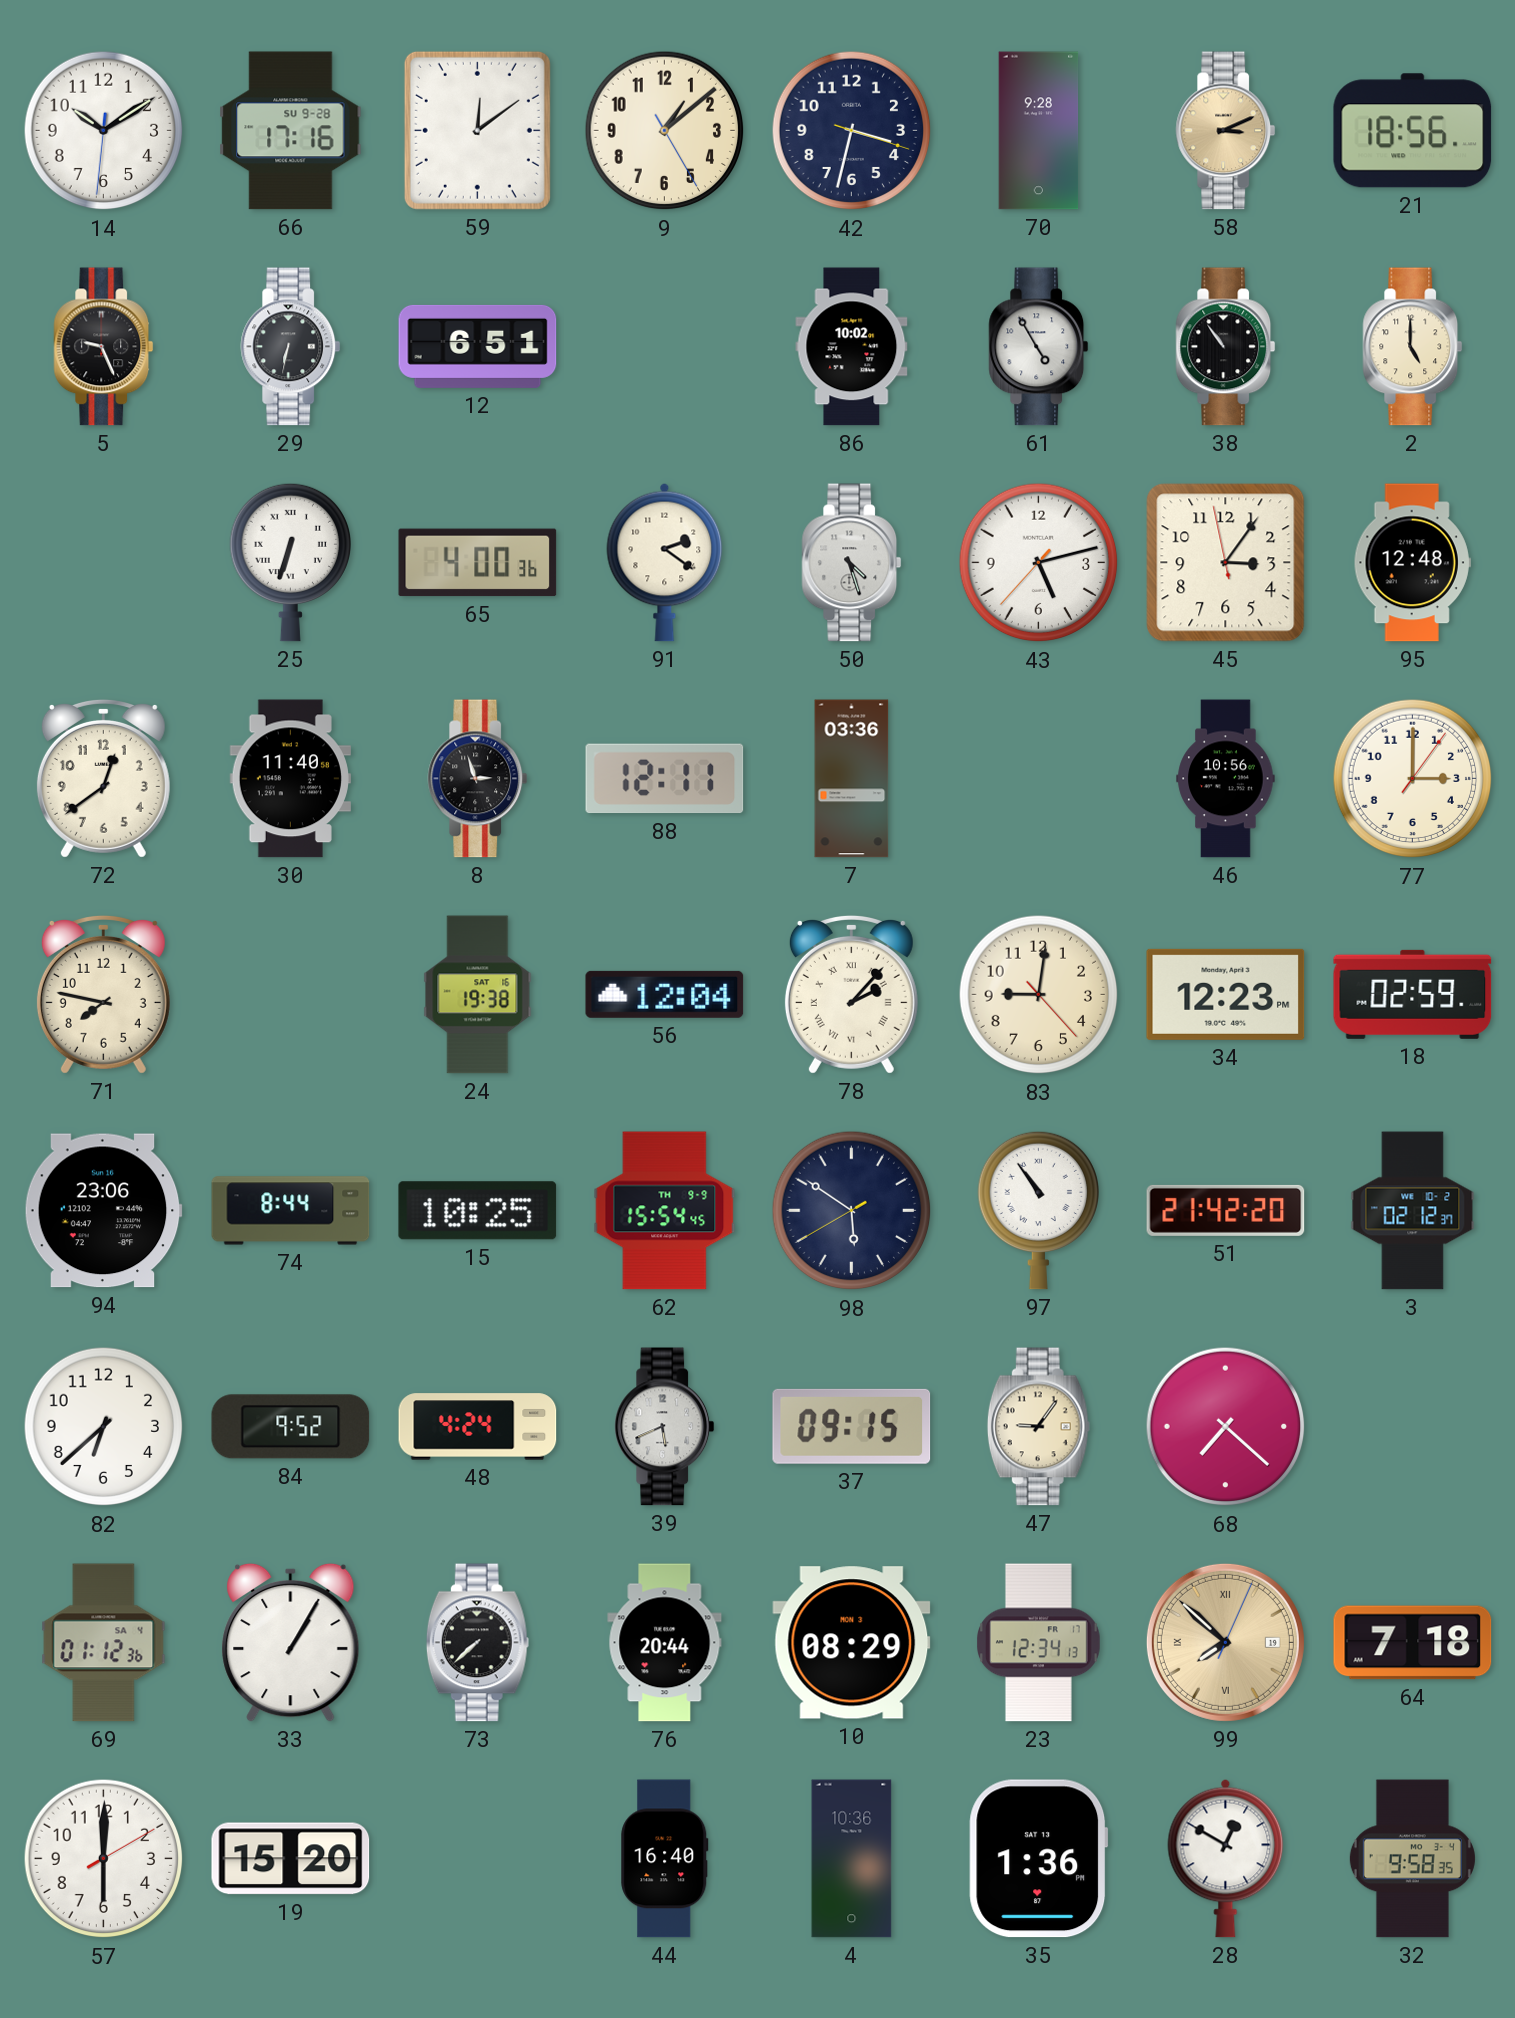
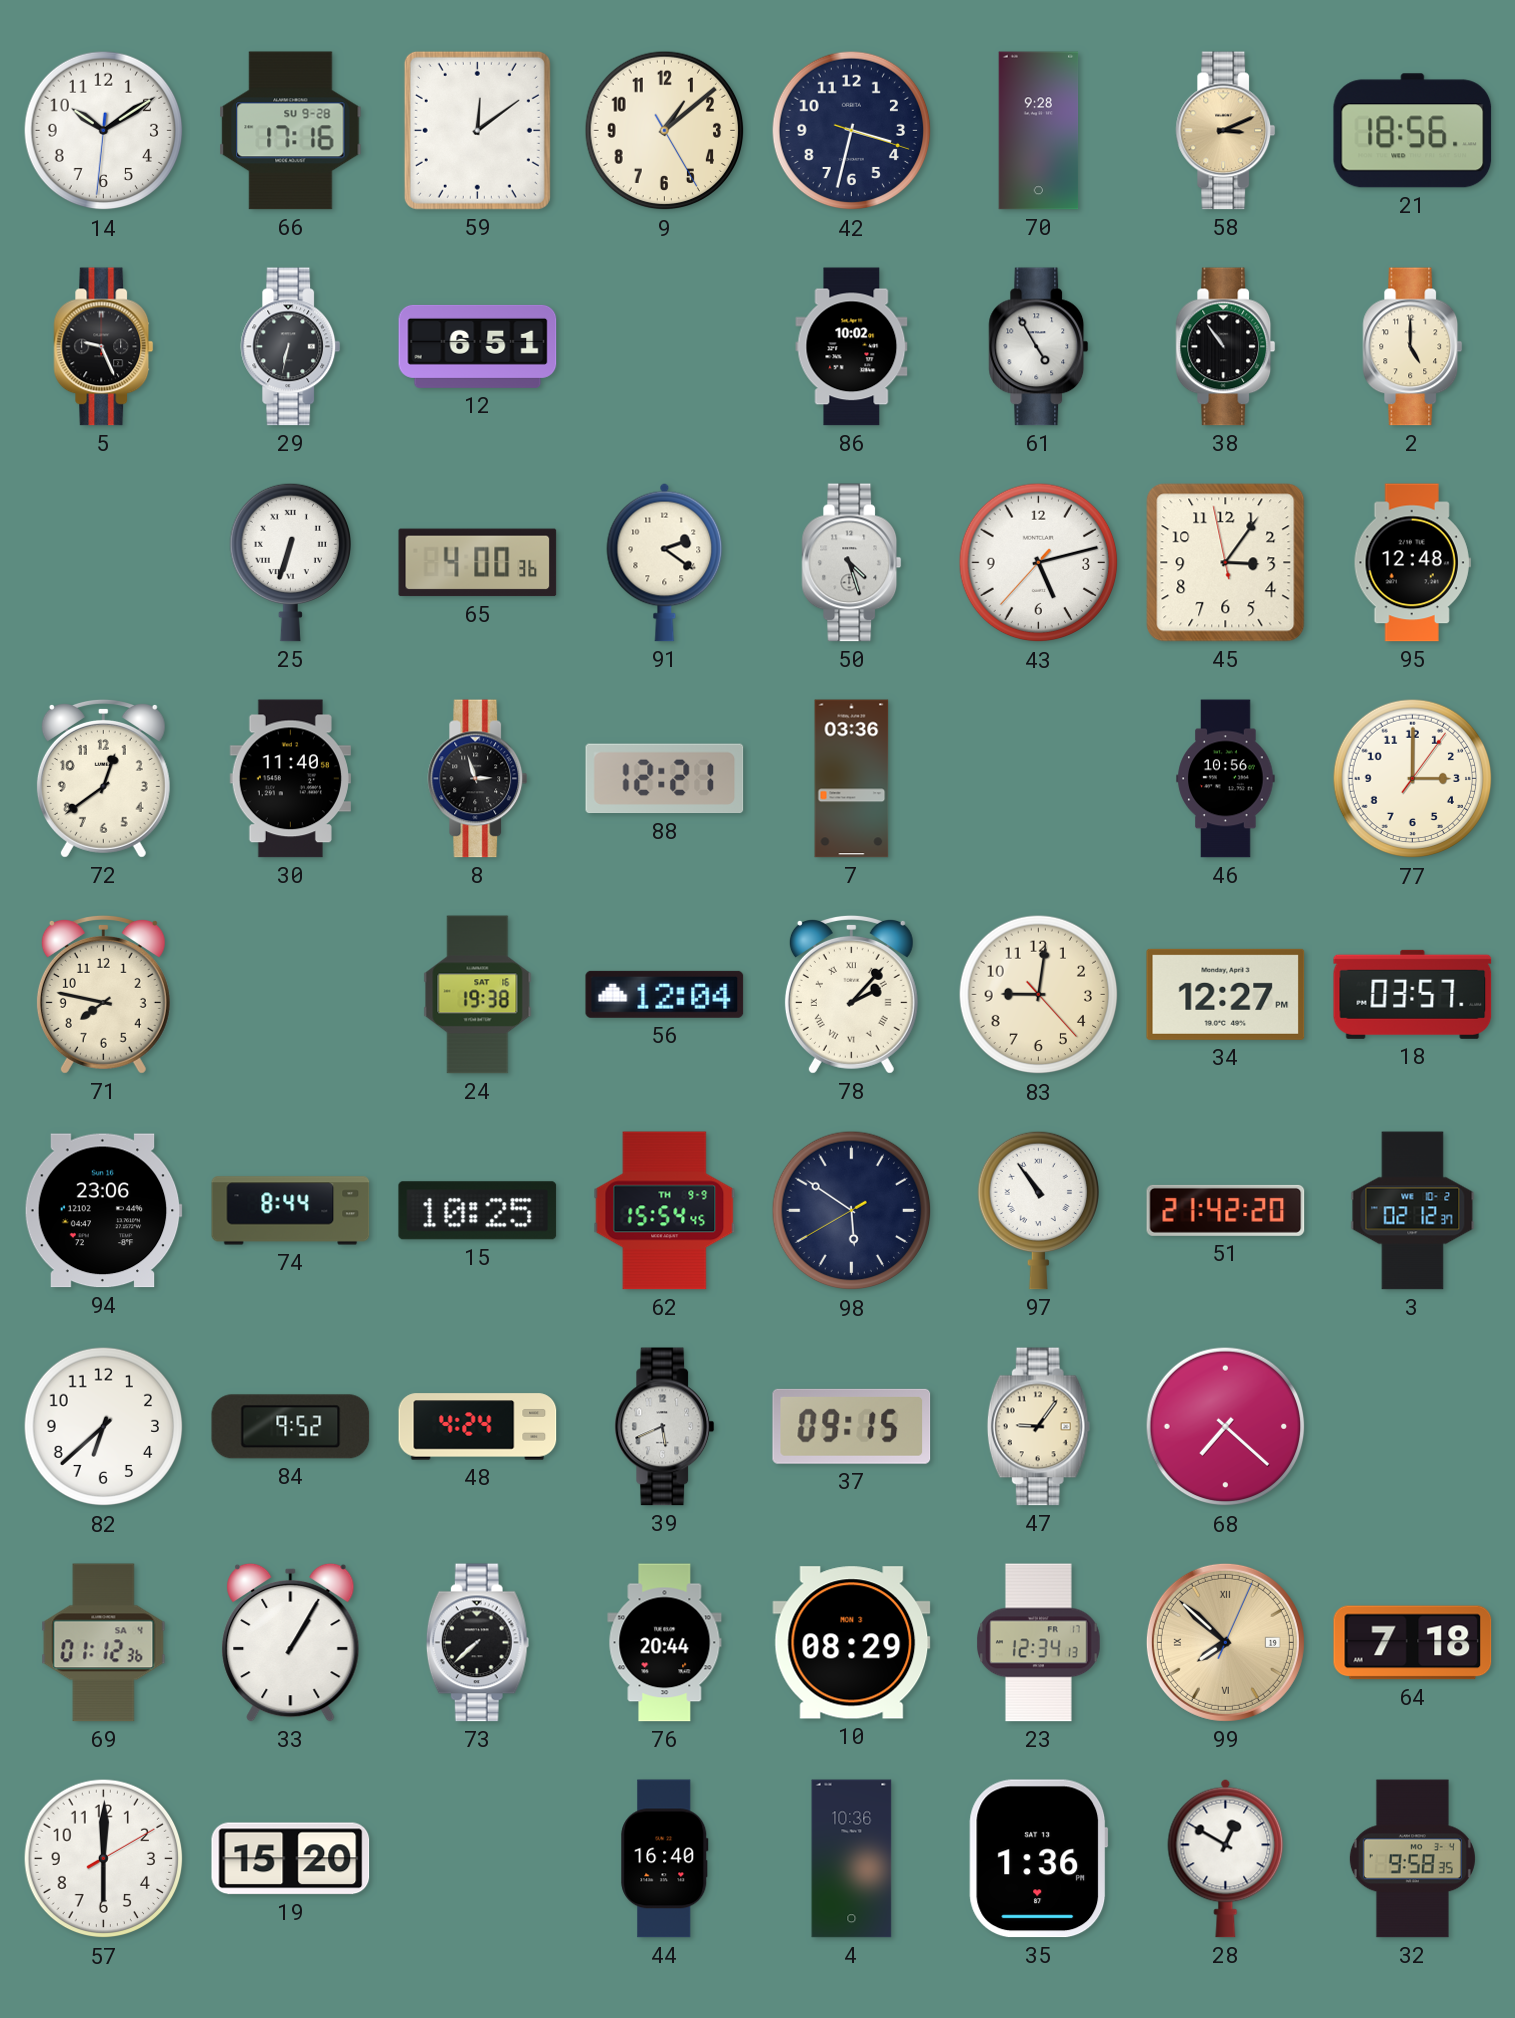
88: 12:11 -> 12:21
34: 12:23 -> 12:27
18: 02:59 -> 03:57
